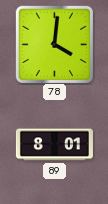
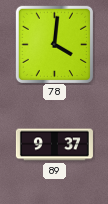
89: 8:01 -> 9:37
